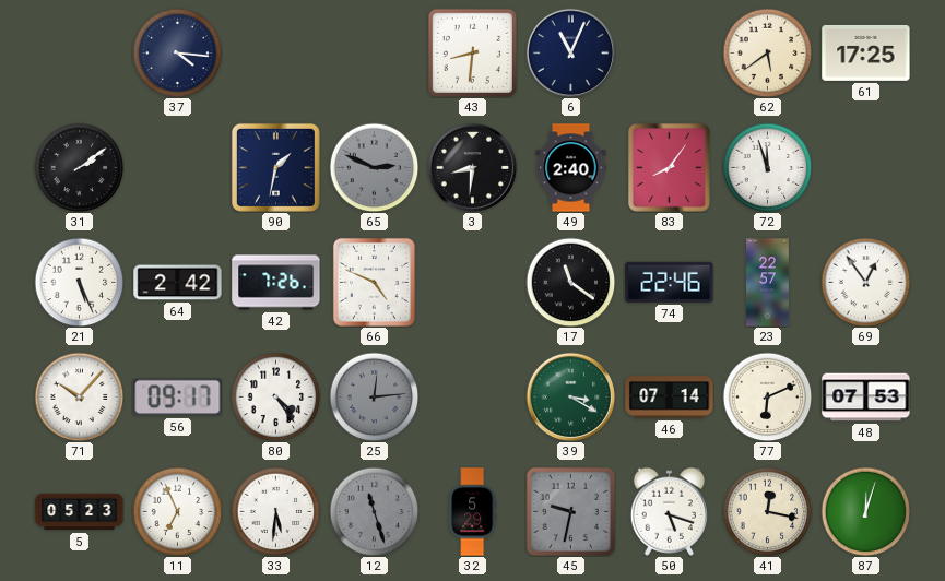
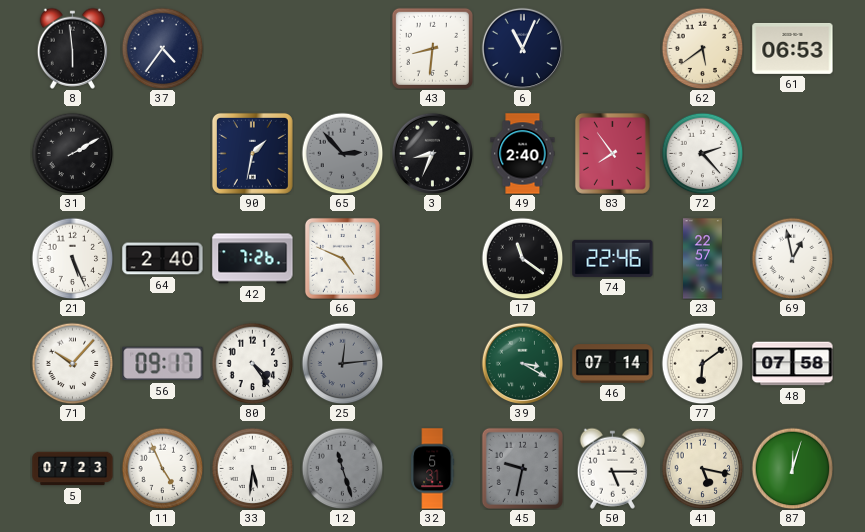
8: none -> 5:59
37: 4:16 -> 4:36
61: 17:25 -> 06:53
31: 2:09 -> 2:10
65: 2:49 -> 2:53
3: 8:31 -> 8:34
83: 8:06 -> 7:54
72: 11:57 -> 2:23
64: 2:42 -> 2:40
69: 12:54 -> 12:58
77: 6:11 -> 6:09
48: 07:53 -> 07:58
5: 05:23 -> 07:23
11: 6:56 -> 4:56
32: 5:29 -> 5:31
50: 5:18 -> 5:15
41: 12:17 -> 5:17
